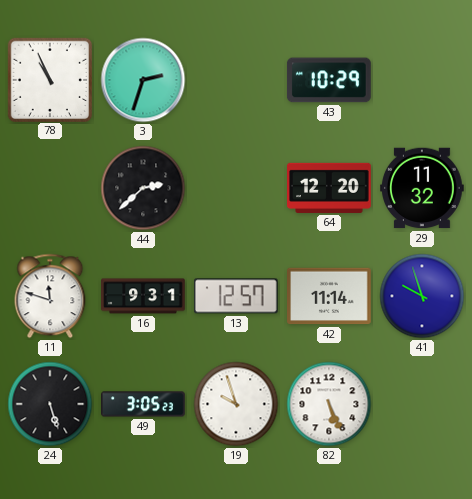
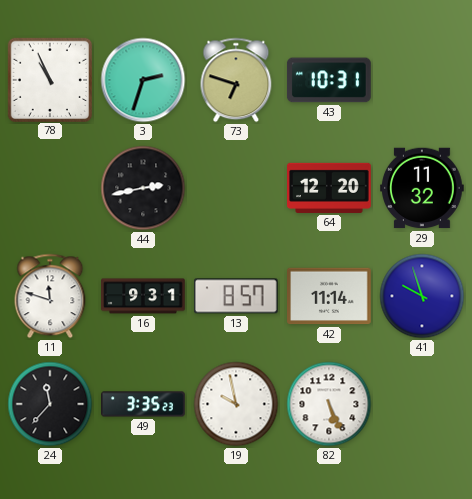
73: none -> 6:48
43: 10:29 -> 10:31
44: 2:38 -> 2:43
13: 12:57 -> 8:57
24: 5:27 -> 11:37
49: 3:05 -> 3:35
19: 9:57 -> 9:58
